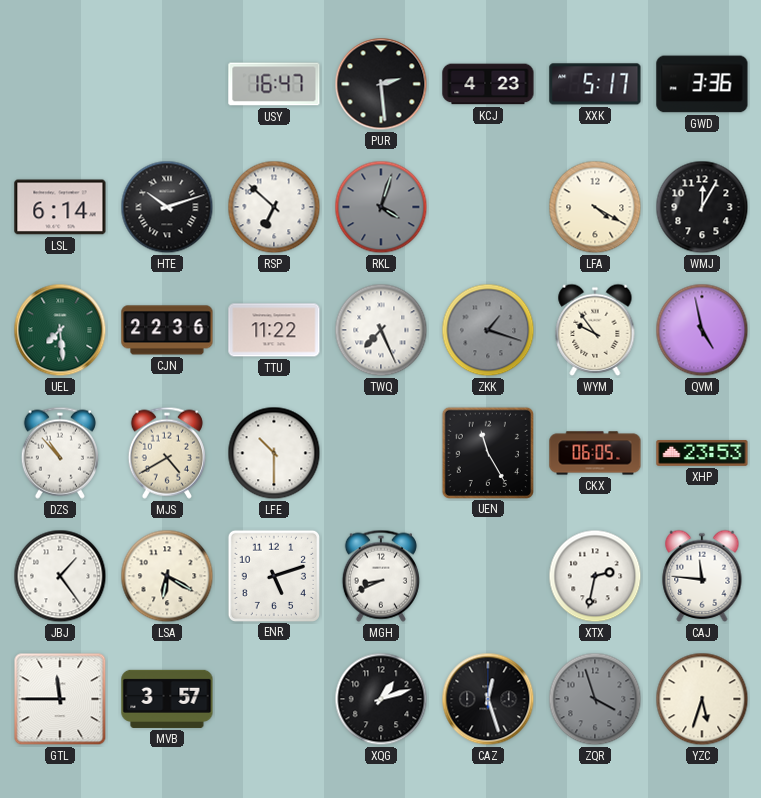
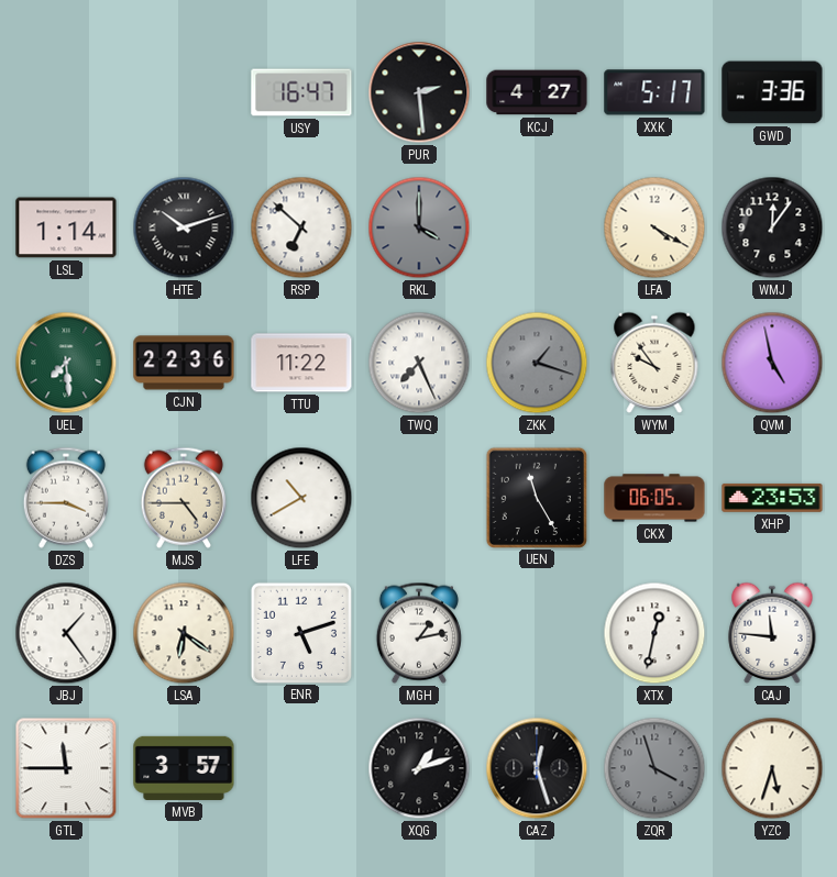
KCJ: 4:23 -> 4:27
LSL: 6:14 -> 1:14
RKL: 4:03 -> 4:00
WMJ: 12:05 -> 12:06
DZS: 10:53 -> 3:45
MJS: 4:40 -> 4:45
LFE: 10:30 -> 10:40
LSA: 6:20 -> 6:21
MGH: 8:41 -> 1:13
XTX: 2:32 -> 12:32
